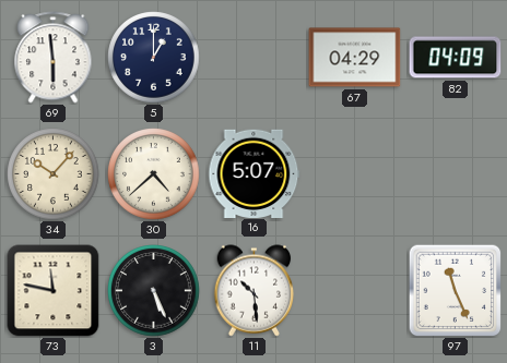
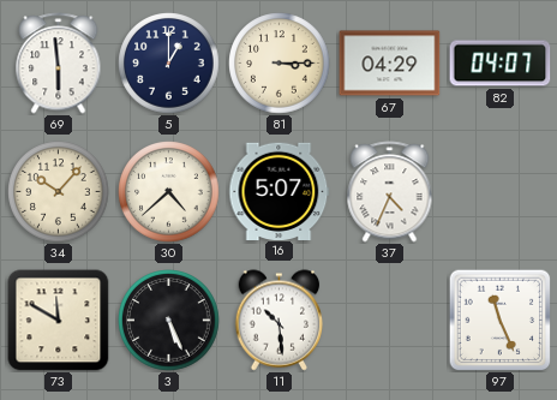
81: none -> 3:15
82: 04:09 -> 04:07
37: none -> 4:34
73: 11:47 -> 11:50
